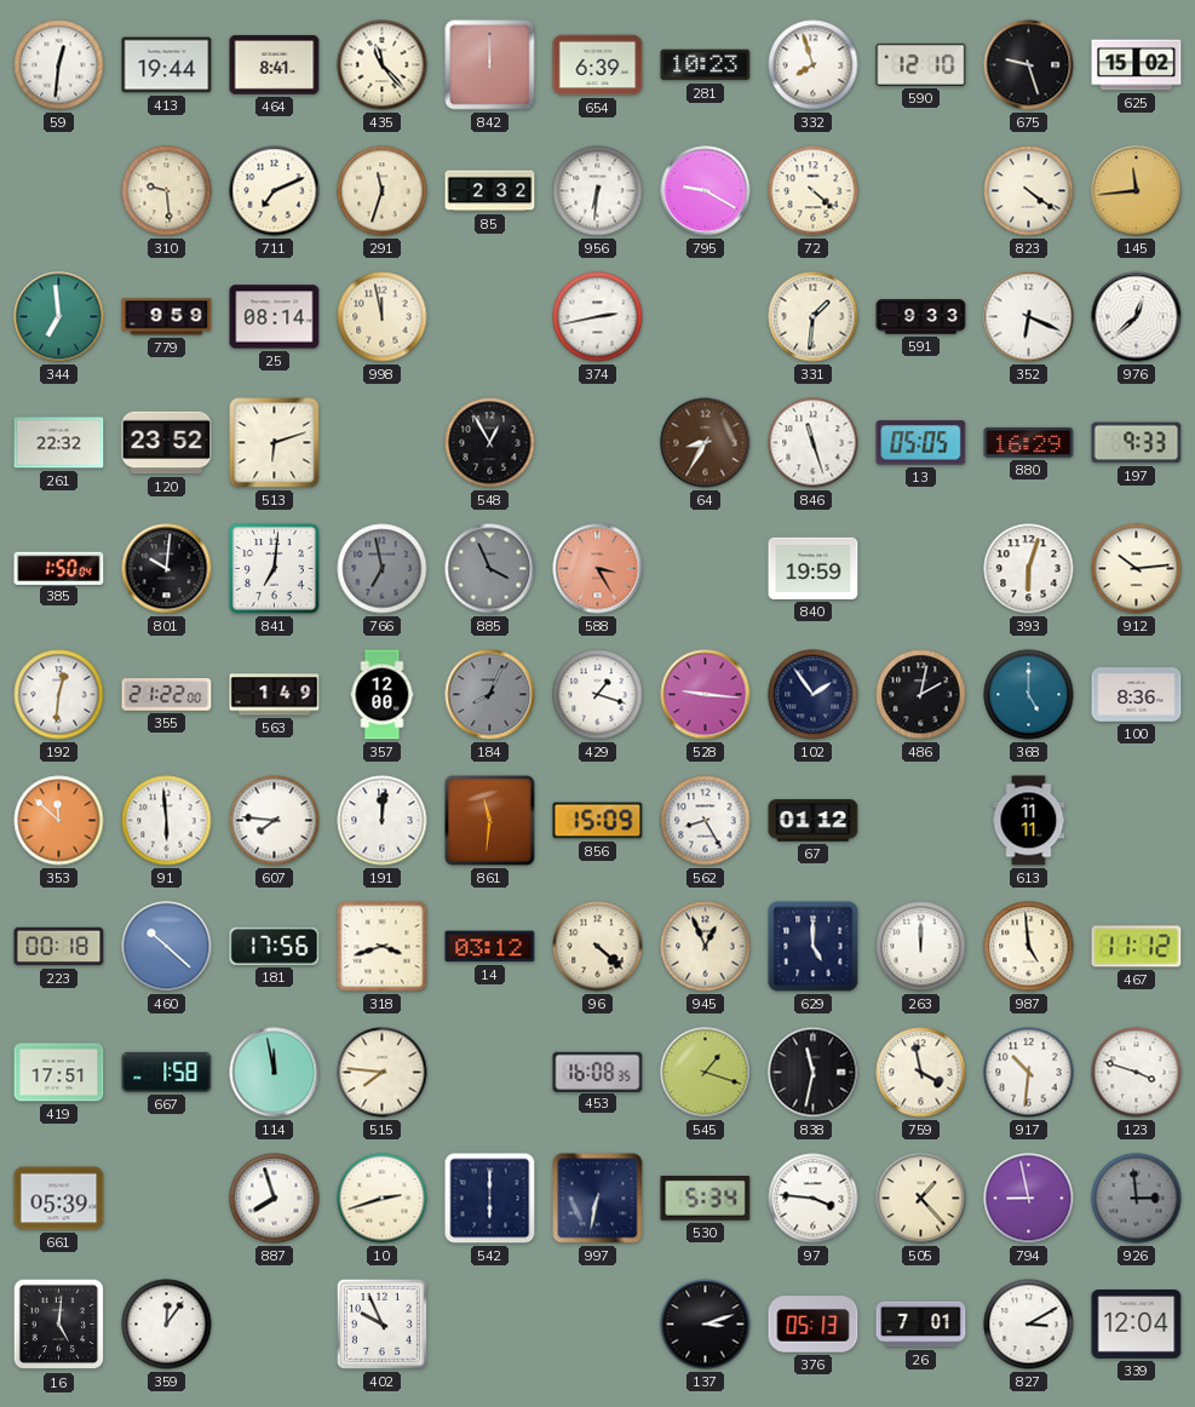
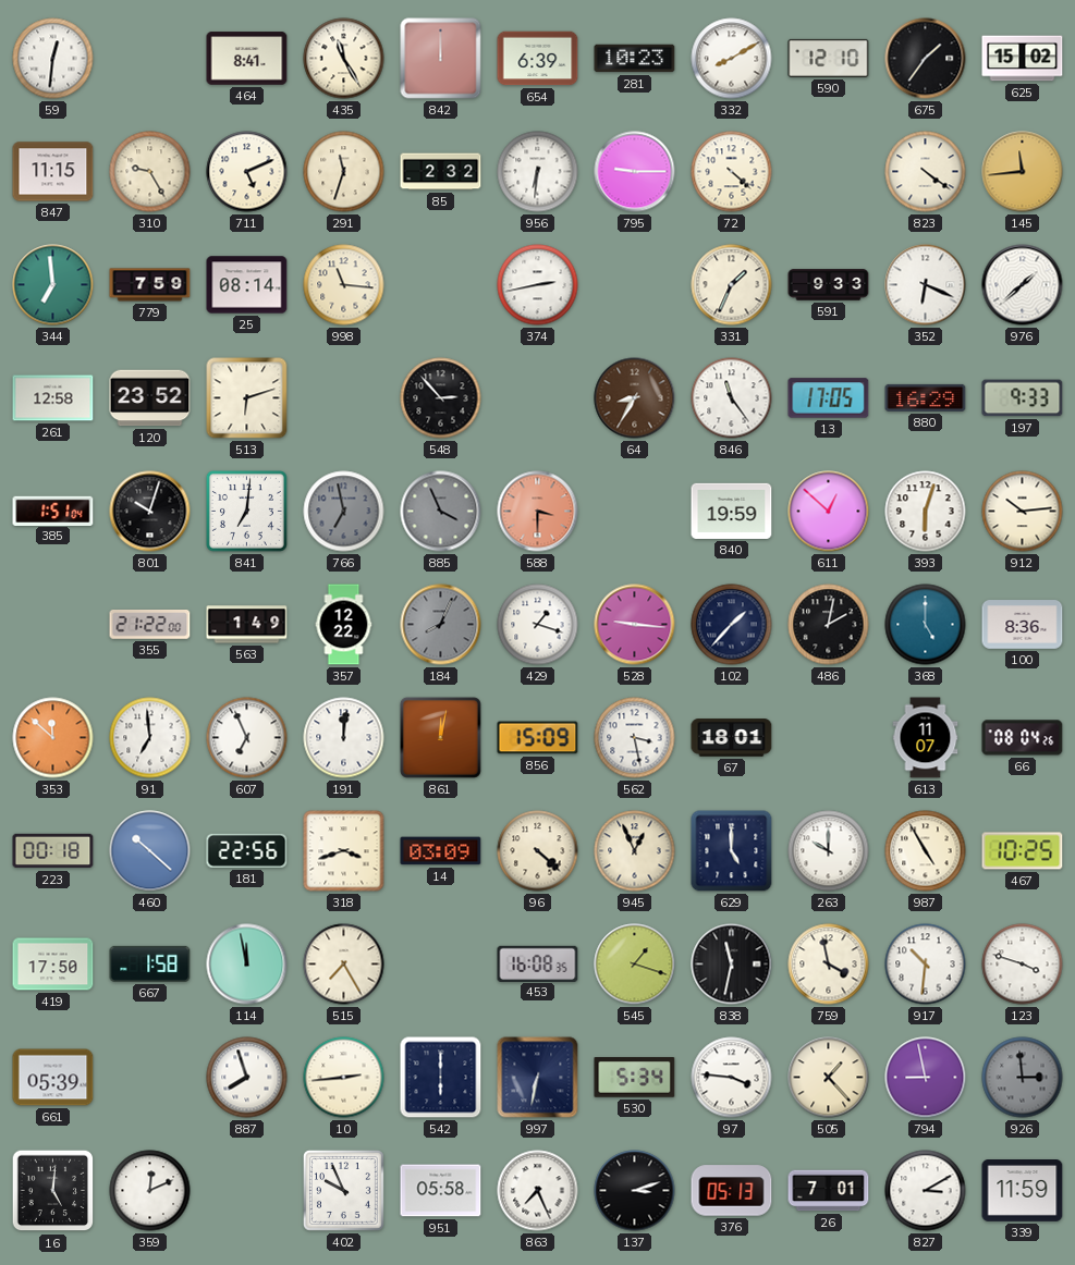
413: 19:44 -> none
435: 11:23 -> 11:25
332: 7:57 -> 8:10
675: 9:27 -> 1:36
847: none -> 11:15
310: 9:29 -> 9:25
711: 7:11 -> 5:11
795: 9:20 -> 9:15
779: 9:59 -> 7:59
998: 11:58 -> 11:16
331: 1:31 -> 1:34
976: 12:38 -> 1:38
261: 22:32 -> 12:58
548: 12:55 -> 2:53
846: 11:27 -> 11:24
13: 05:05 -> 17:05
385: 1:50 -> 1:51
801: 10:01 -> 10:03
588: 3:25 -> 3:30
611: none -> 12:52
192: 12:31 -> none
357: 12:00 -> 12:22
102: 1:54 -> 1:37
91: 5:59 -> 6:59
607: 7:46 -> 6:56
861: 11:31 -> 12:02
562: 8:25 -> 3:28
67: 01:12 -> 18:01
613: 11:11 -> 11:07
66: none -> 08:04
181: 17:56 -> 22:56
14: 03:12 -> 03:09
263: 12:00 -> 10:00
987: 4:59 -> 4:55
467: 11:12 -> 10:25
419: 17:51 -> 17:50
515: 7:46 -> 7:25
10: 2:42 -> 2:44
359: 12:06 -> 12:11
951: none -> 05:58
863: none -> 7:26
339: 12:04 -> 11:59
